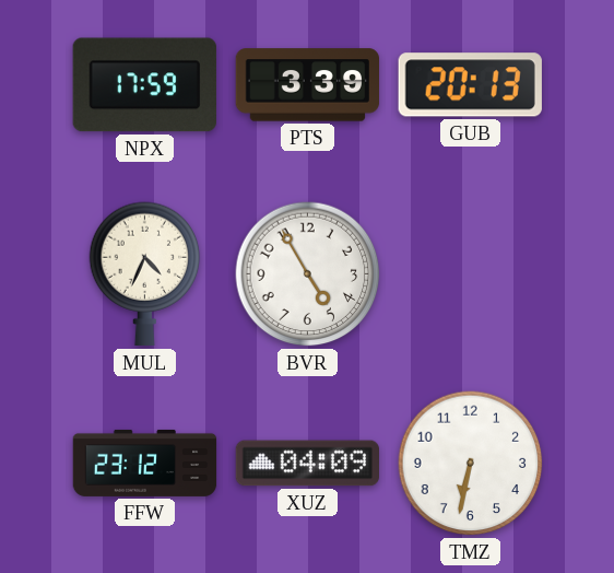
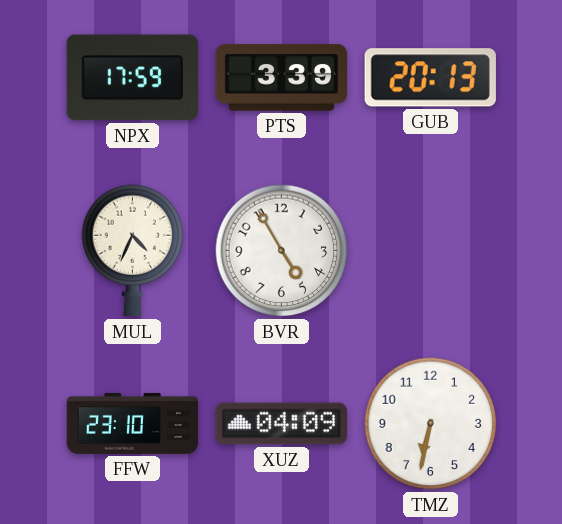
FFW: 23:12 -> 23:10
